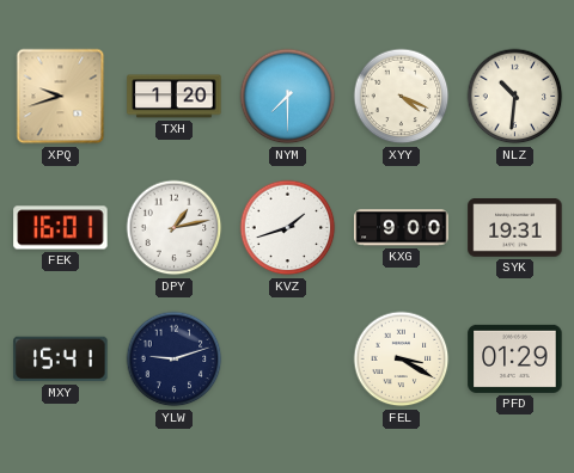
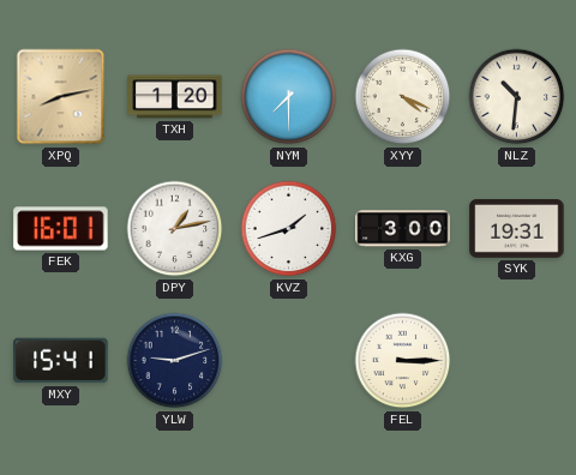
XPQ: 9:42 -> 8:13
KXG: 9:00 -> 3:00
FEL: 3:20 -> 3:15
PFD: 01:29 -> none
